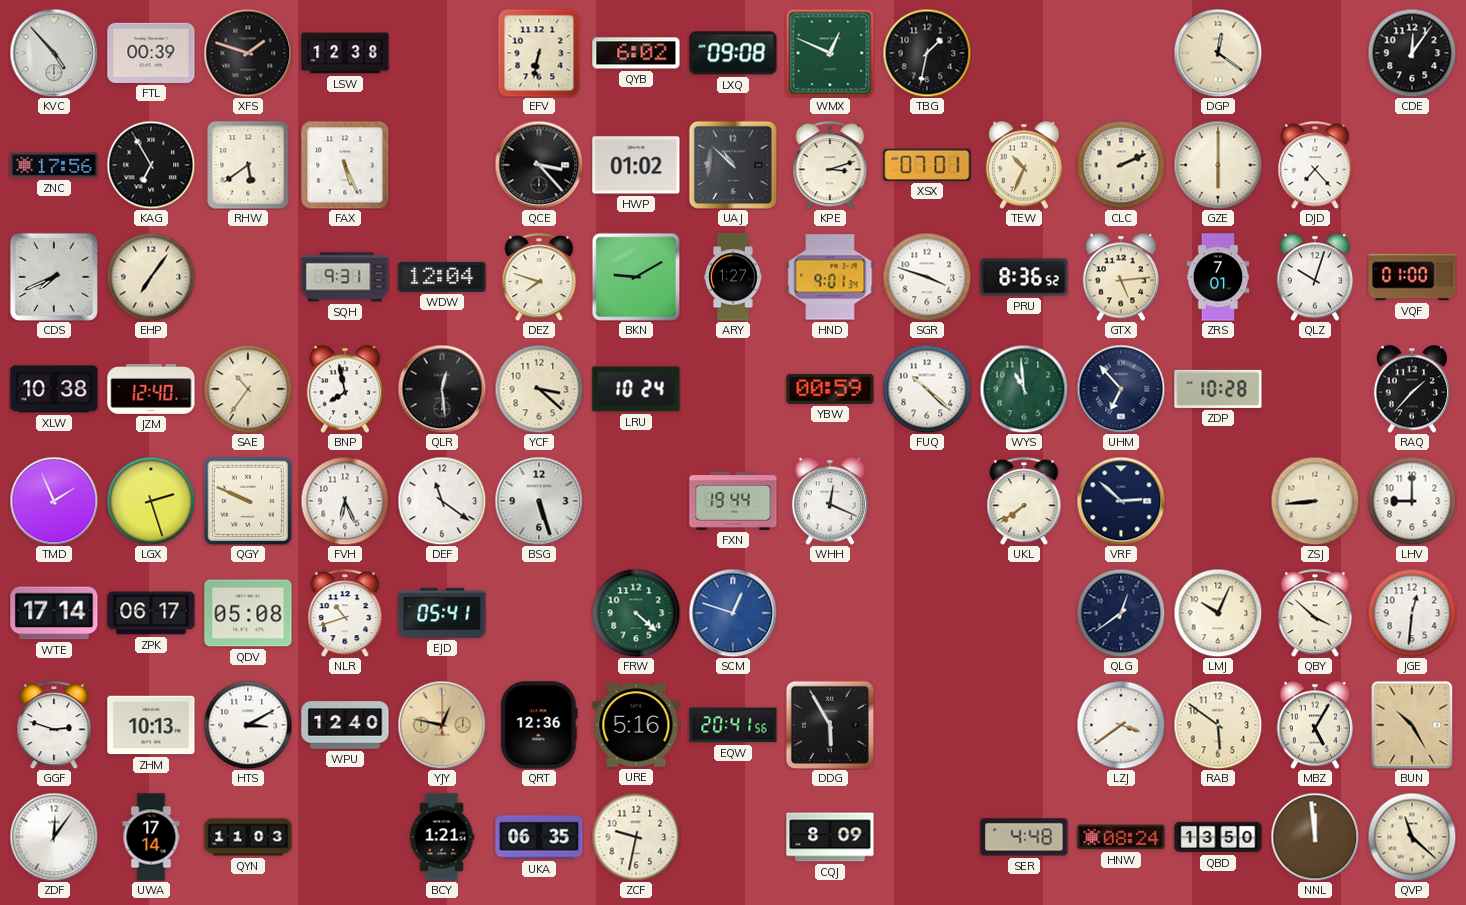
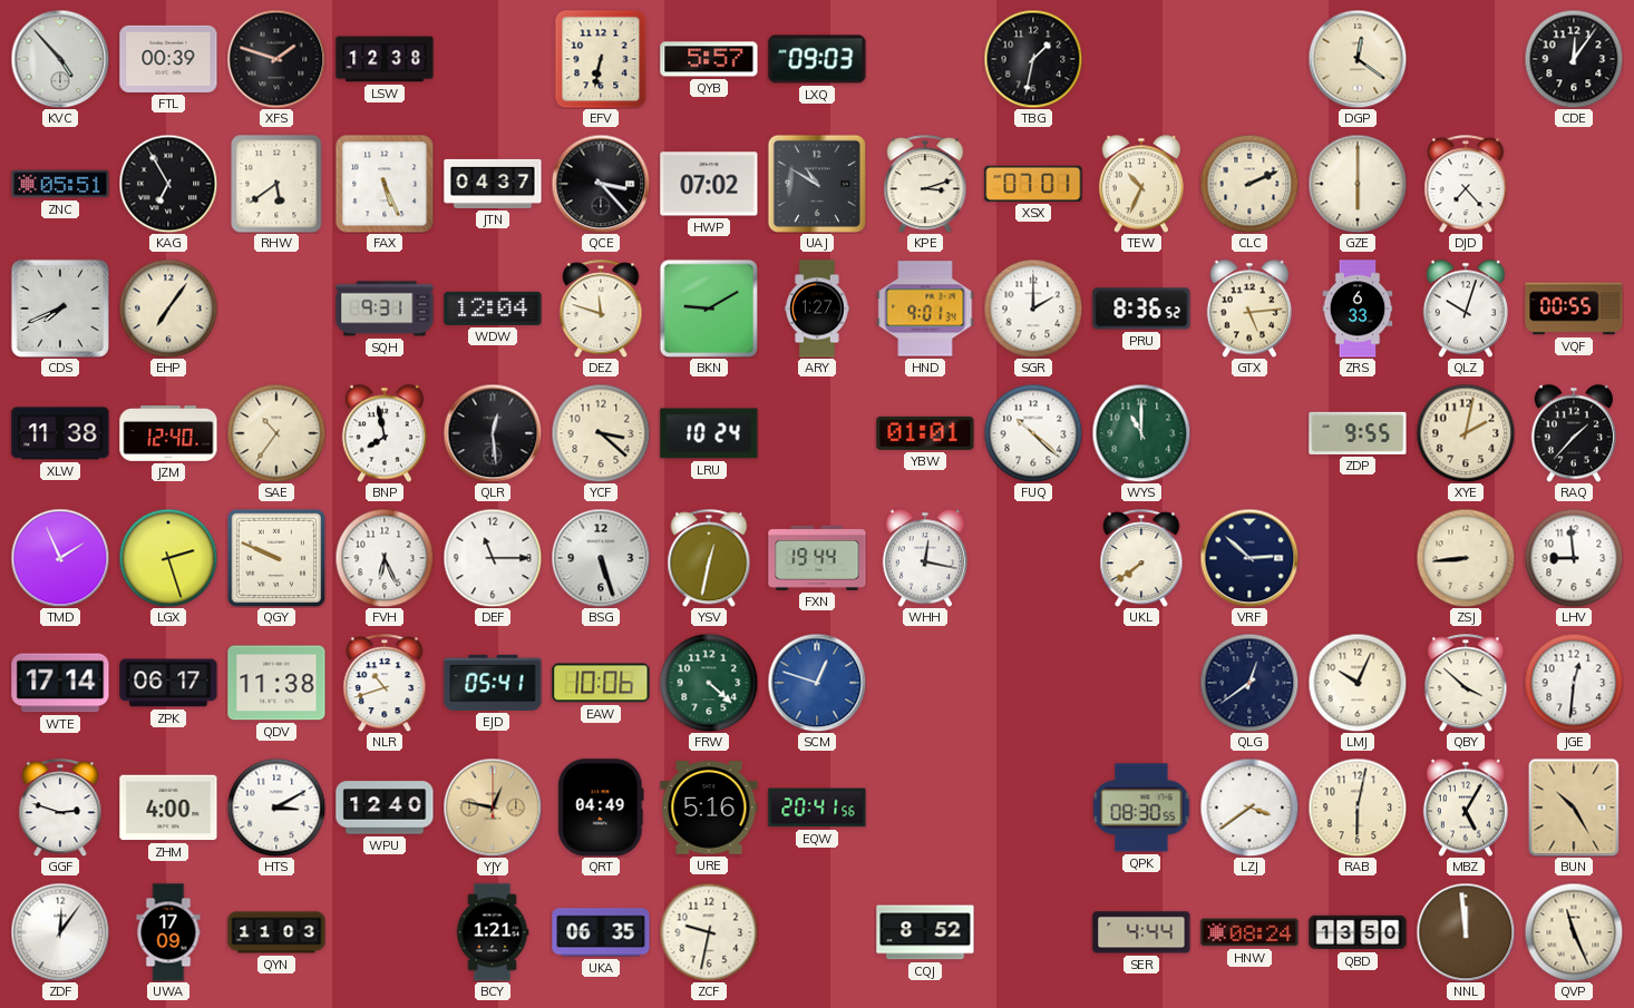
QYB: 6:02 -> 5:57
LXQ: 09:08 -> 09:03
WMX: 12:49 -> none
ZNC: 17:56 -> 05:51
JTN: none -> 04:37
HWP: 01:02 -> 07:02
UAJ: 10:52 -> 10:50
DEZ: 7:48 -> 11:48
SGR: 3:48 -> 2:00
ZRS: 7:01 -> 6:33
VQF: 01:00 -> 00:55
XLW: 10:38 -> 11:38
YBW: 00:59 -> 01:01
WYS: 10:59 -> 11:00
UHM: 6:53 -> none
ZDP: 10:28 -> 9:55
XYE: none -> 2:02
DEF: 11:21 -> 11:15
YSV: none -> 12:32
WHH: 12:19 -> 12:17
LHV: 9:00 -> 8:59
QDV: 05:08 -> 11:38
EAW: none -> 10:06
ZHM: 10:13 -> 4:00
QRT: 12:36 -> 04:49
DDG: 5:55 -> none
QPK: none -> 08:30
RAB: 5:51 -> 6:02
UWA: 17:14 -> 17:09
CQJ: 8:09 -> 8:52
SER: 4:48 -> 4:44
QVP: 11:22 -> 11:26
